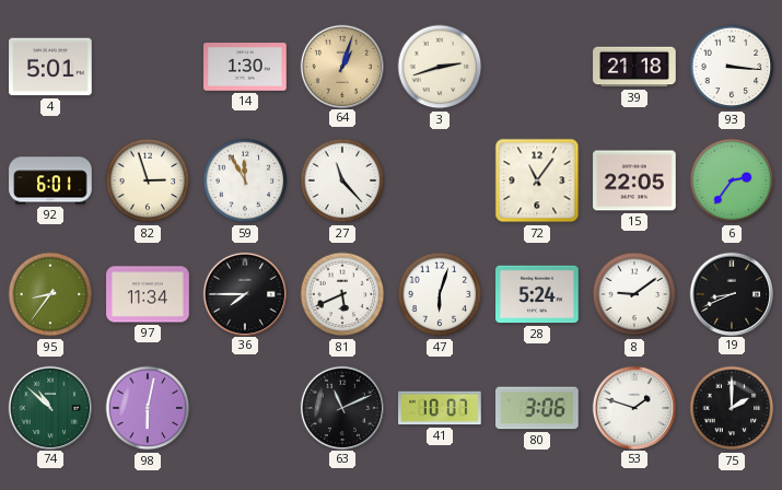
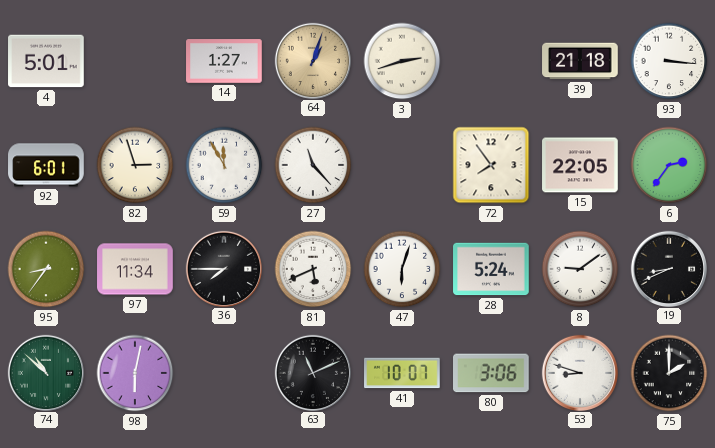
14: 1:30 -> 1:27
72: 11:06 -> 7:54
53: 1:48 -> 8:48
